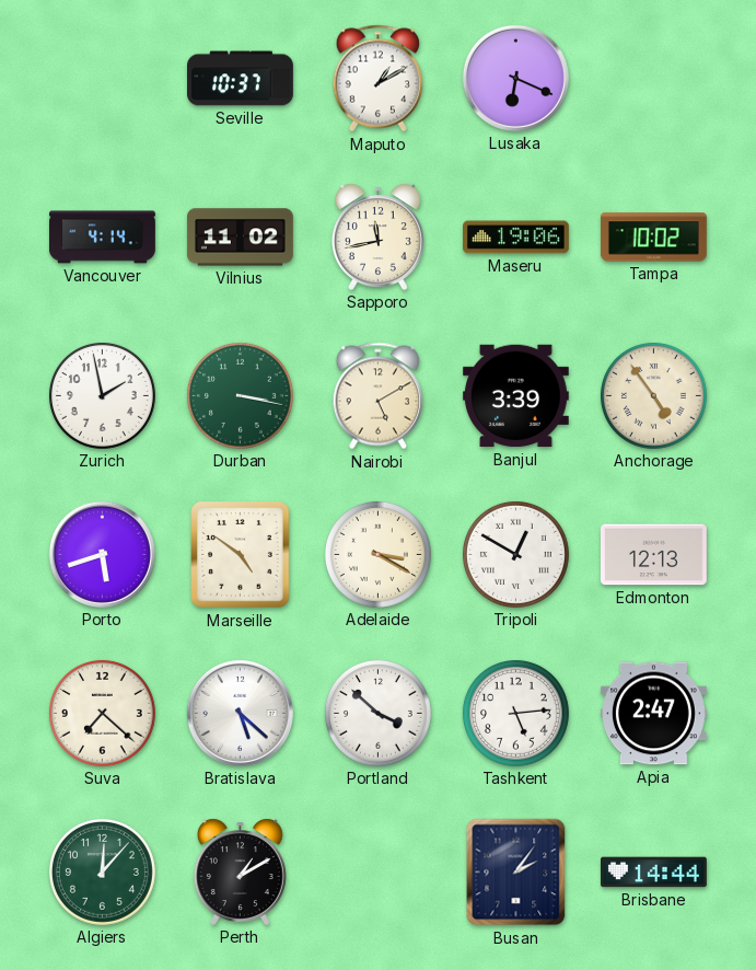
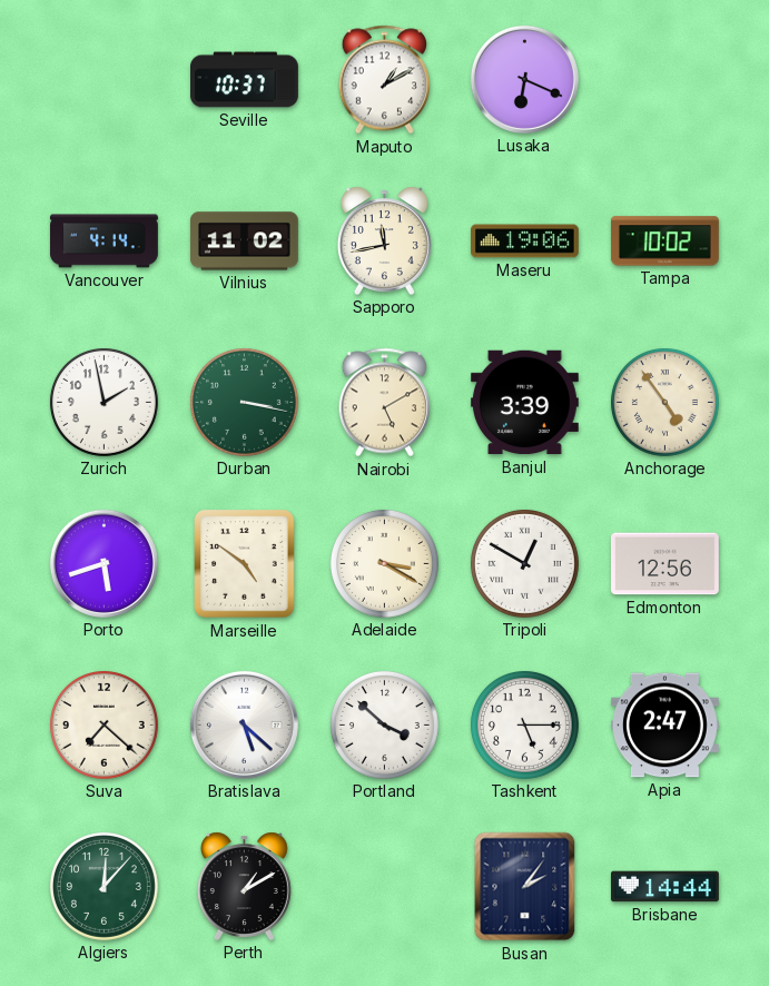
Edmonton: 12:13 -> 12:56
Tashkent: 5:14 -> 5:15
